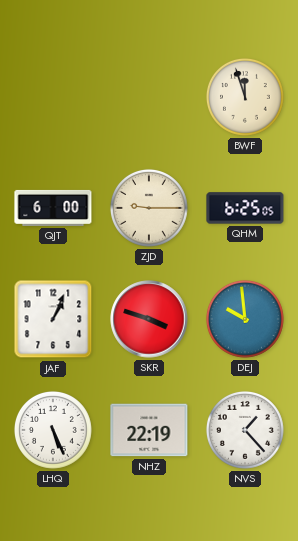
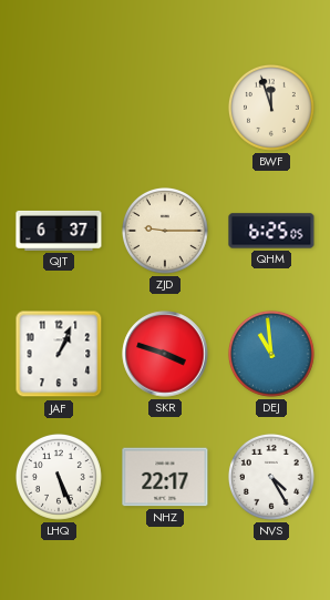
QJT: 6:00 -> 6:37
DEJ: 9:59 -> 10:59
NHZ: 22:19 -> 22:17
NVS: 1:23 -> 4:25
